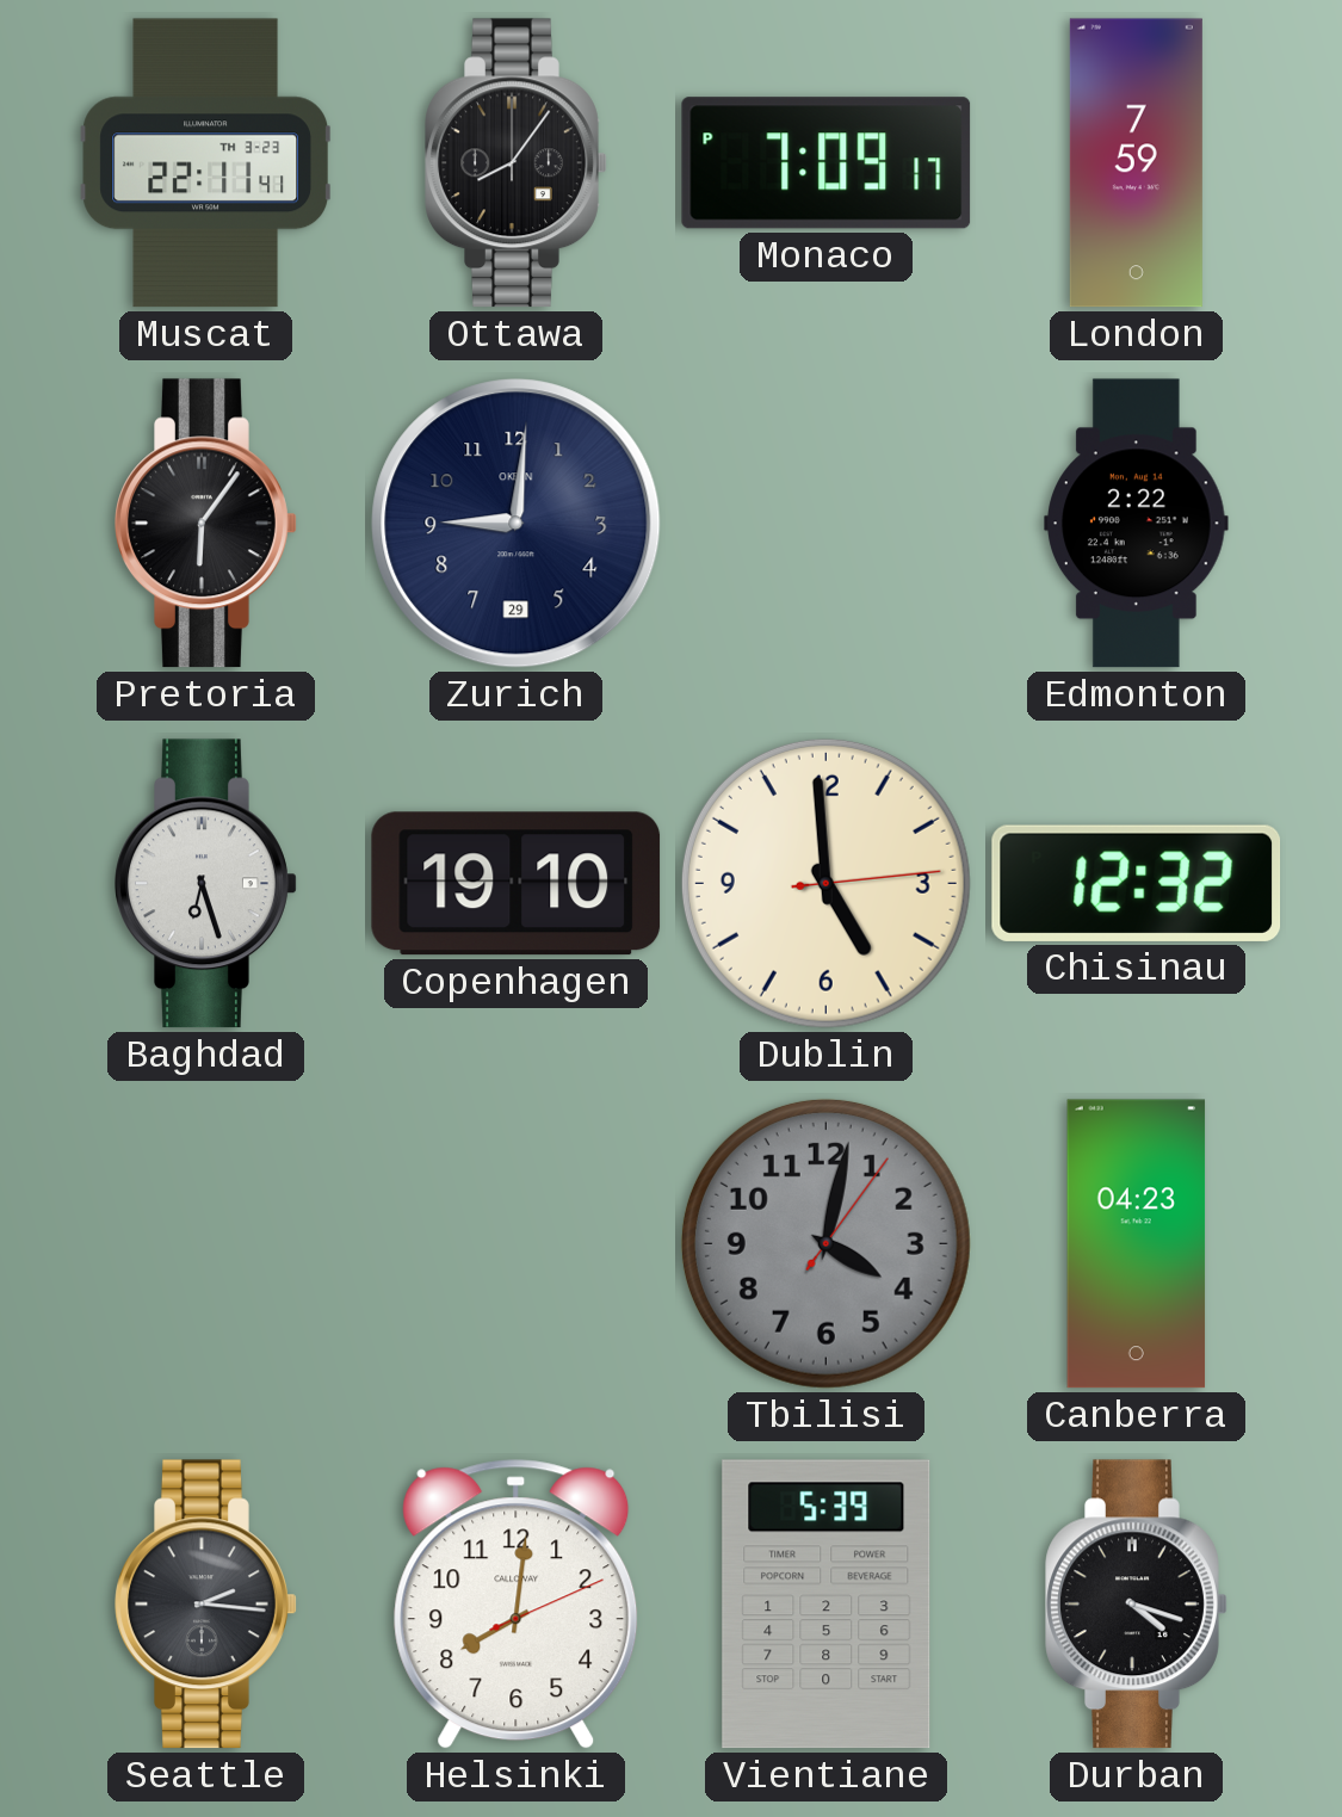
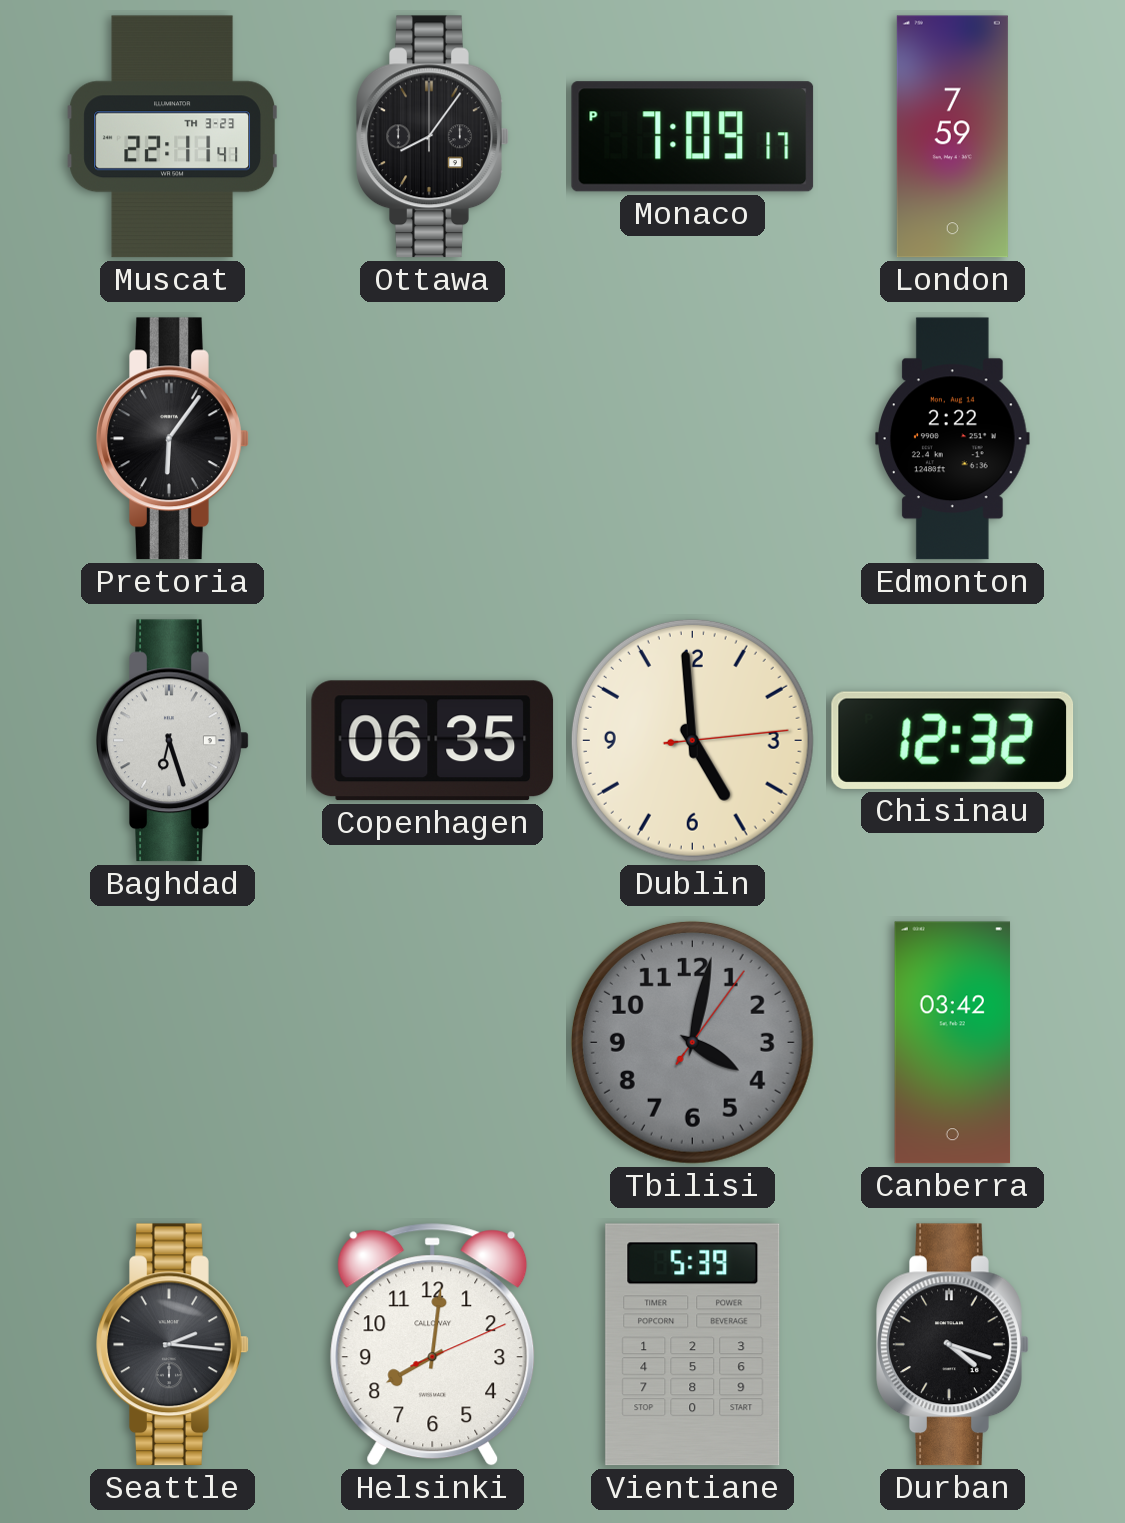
Zurich: 9:01 -> none
Copenhagen: 19:10 -> 06:35
Canberra: 04:23 -> 03:42
